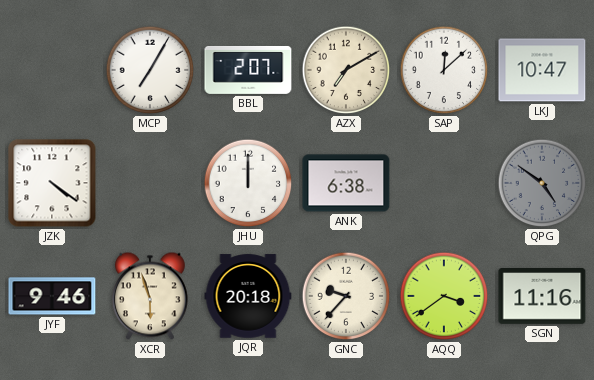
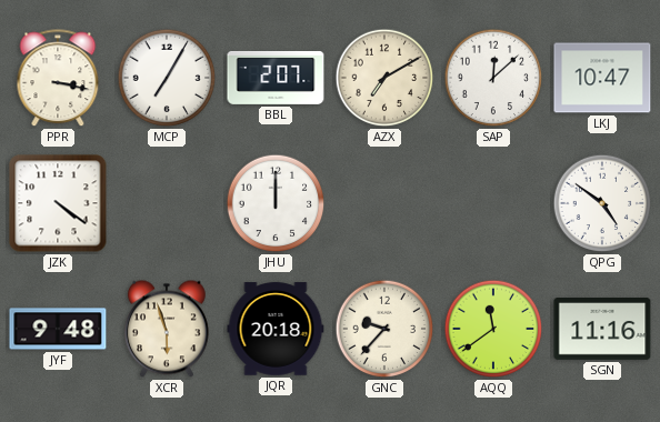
PPR: none -> 3:17
ANK: 6:38 -> none
QPG dial: grey -> white
JYF: 9:46 -> 9:48
AQQ: 3:39 -> 11:39
